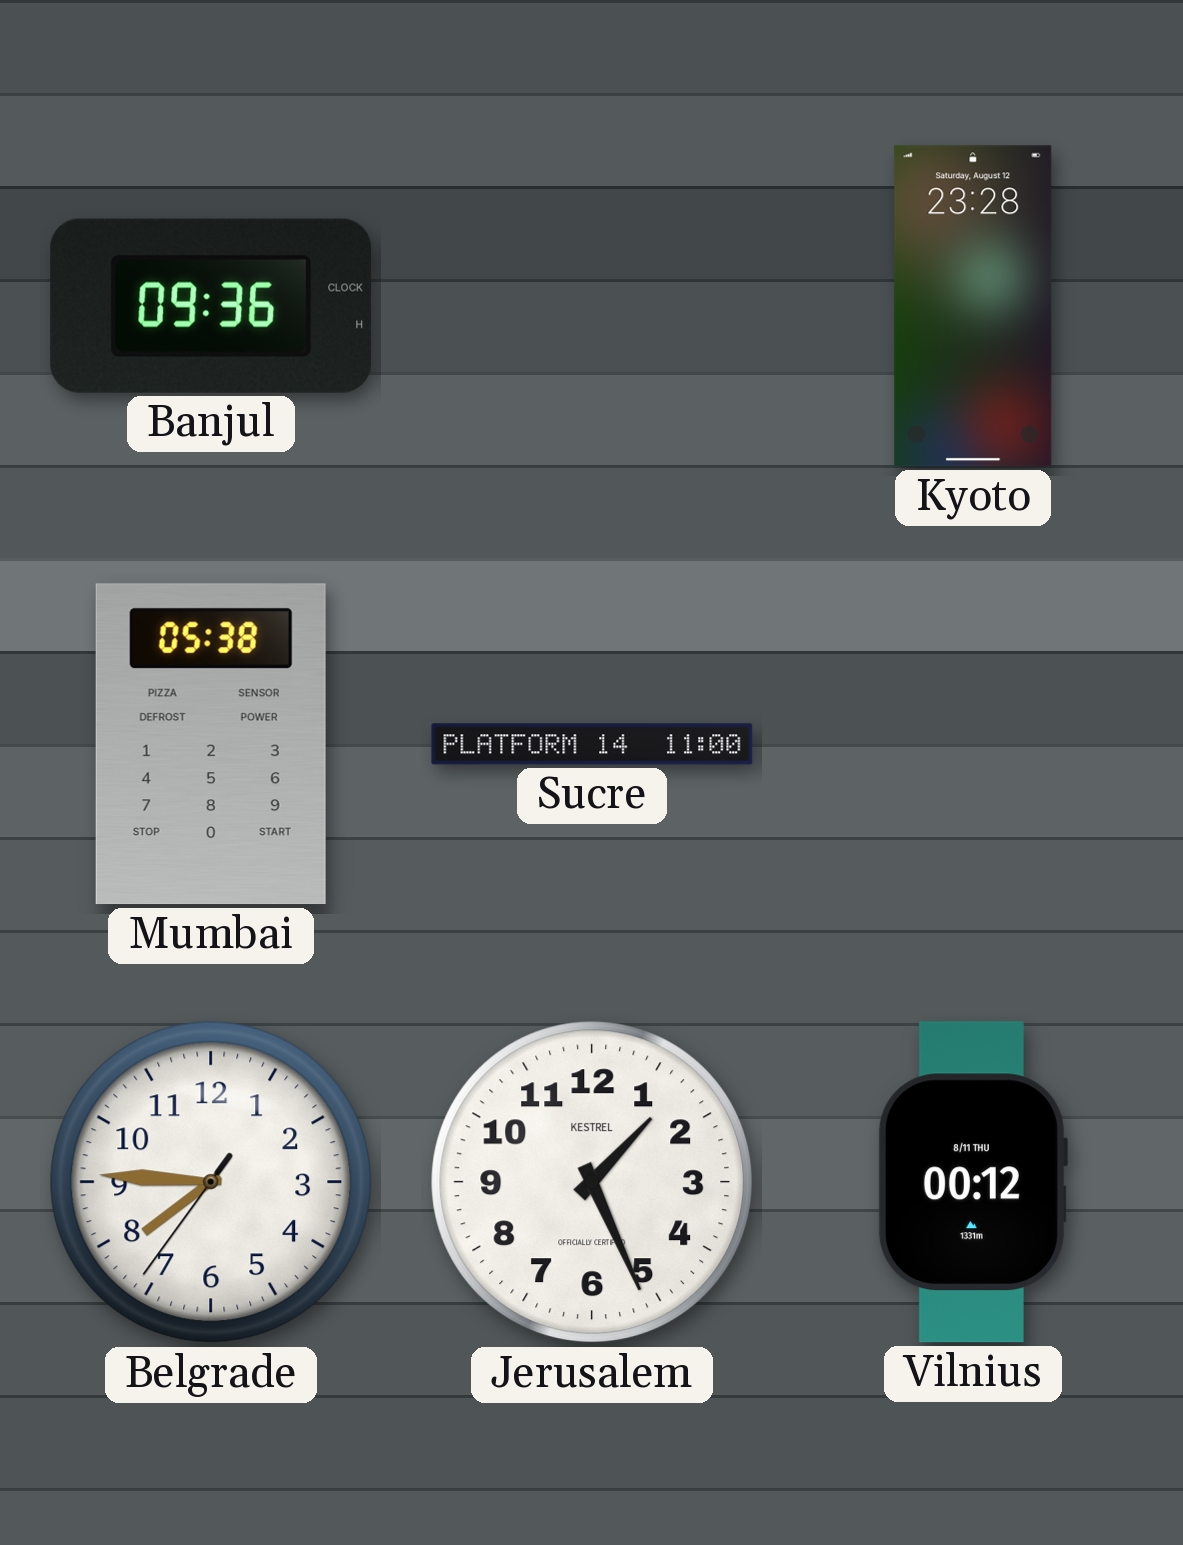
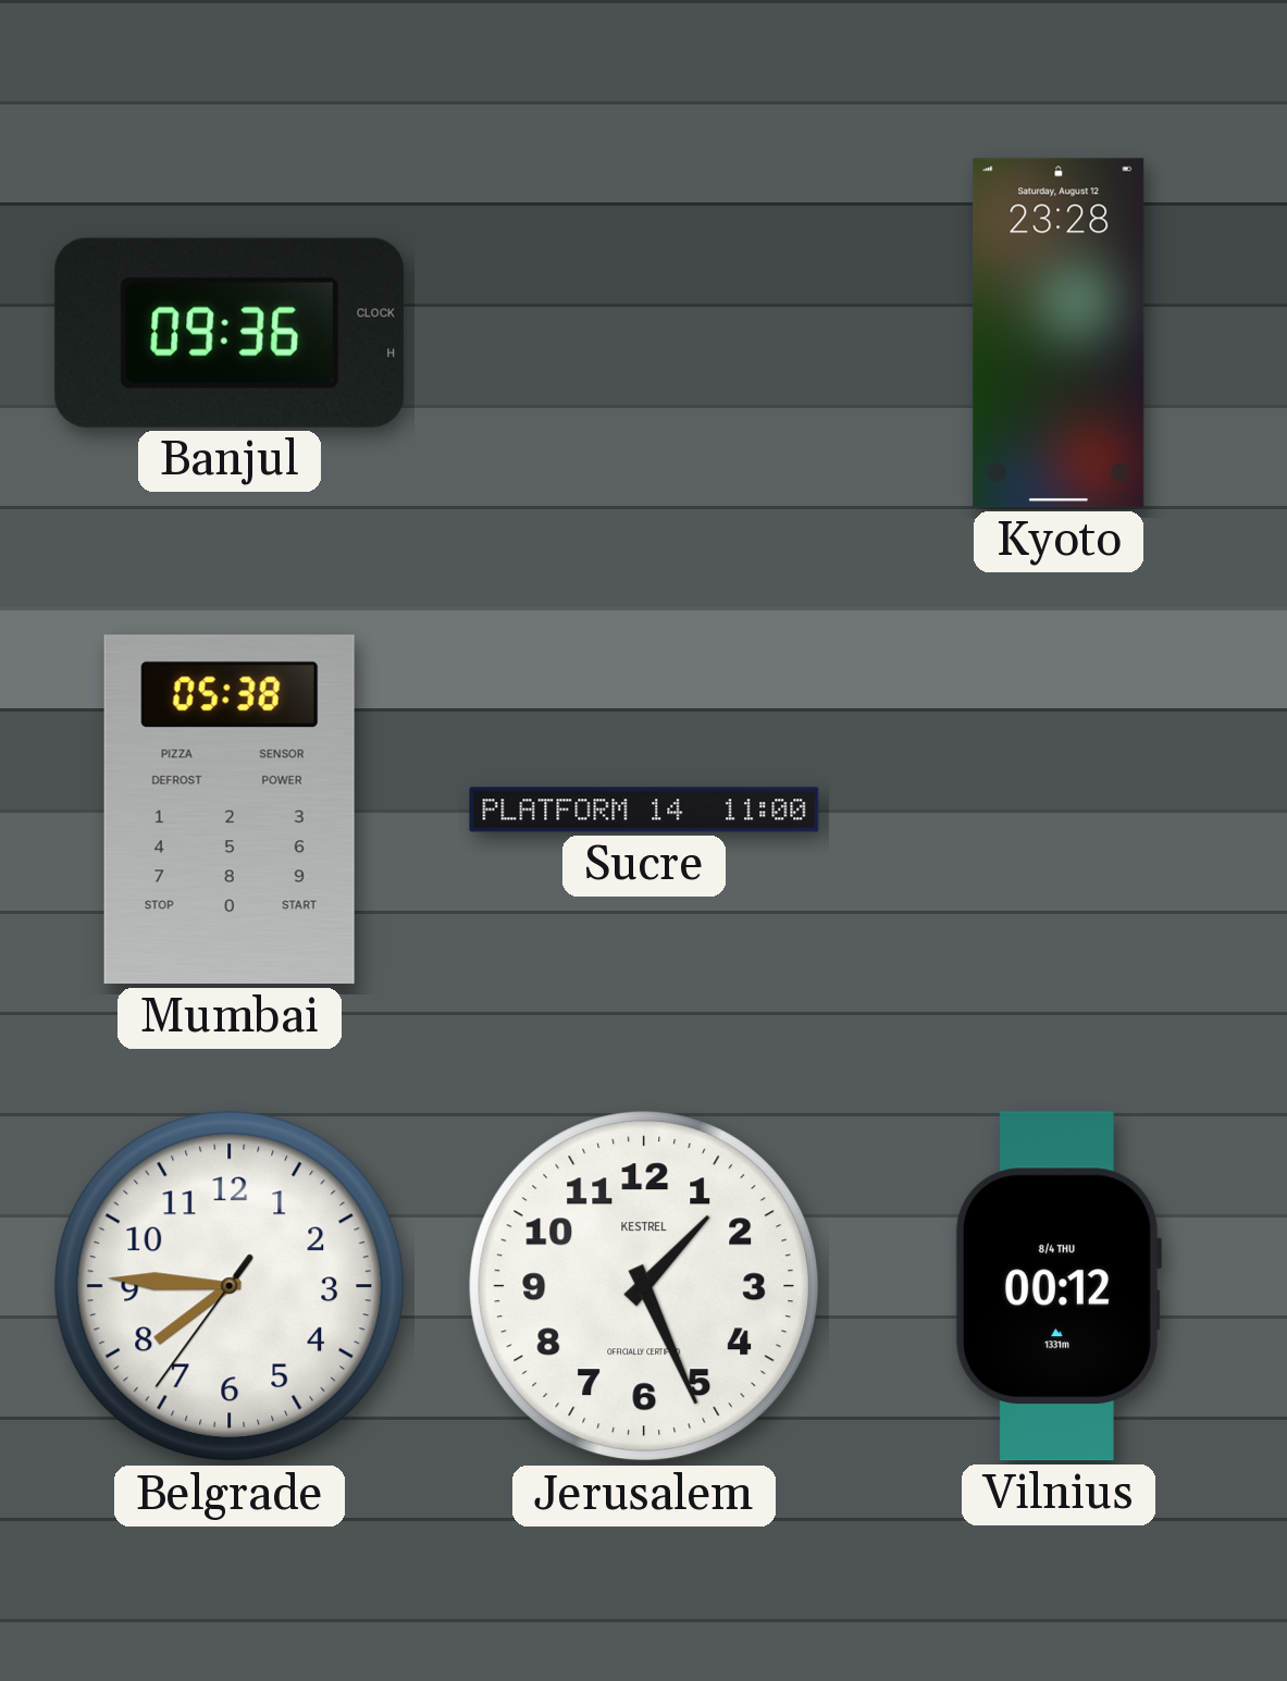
Vilnius date: 8/11 THU -> 8/4 THU
